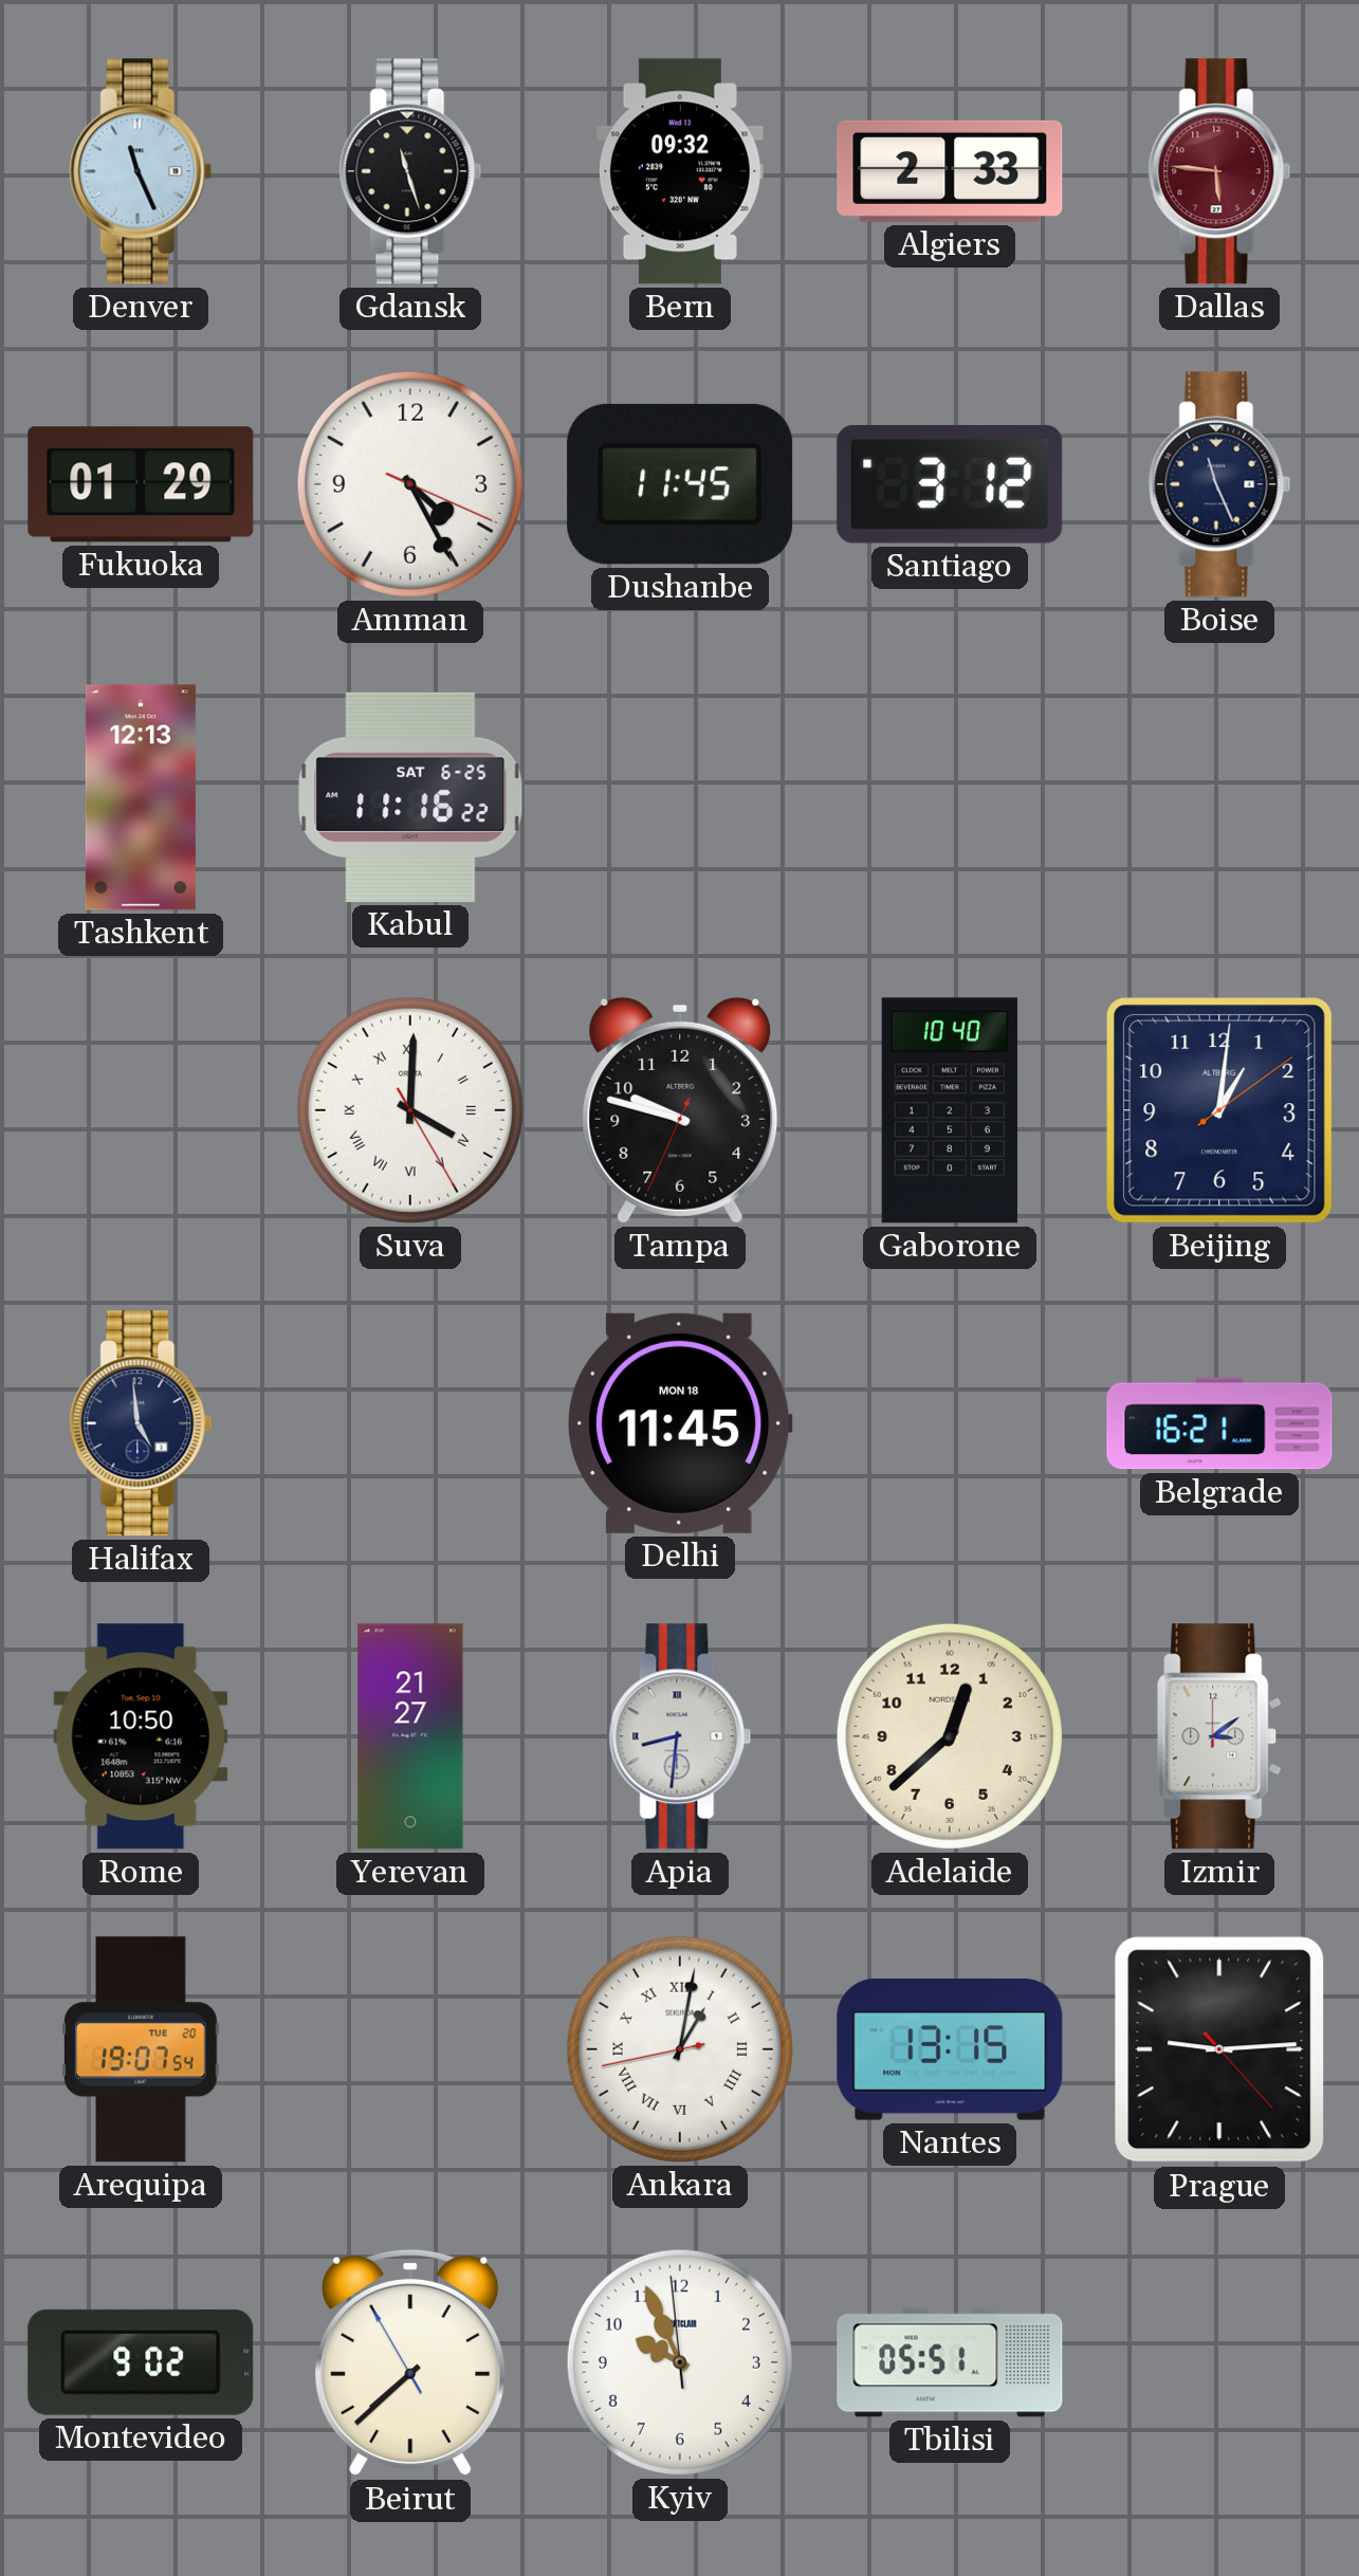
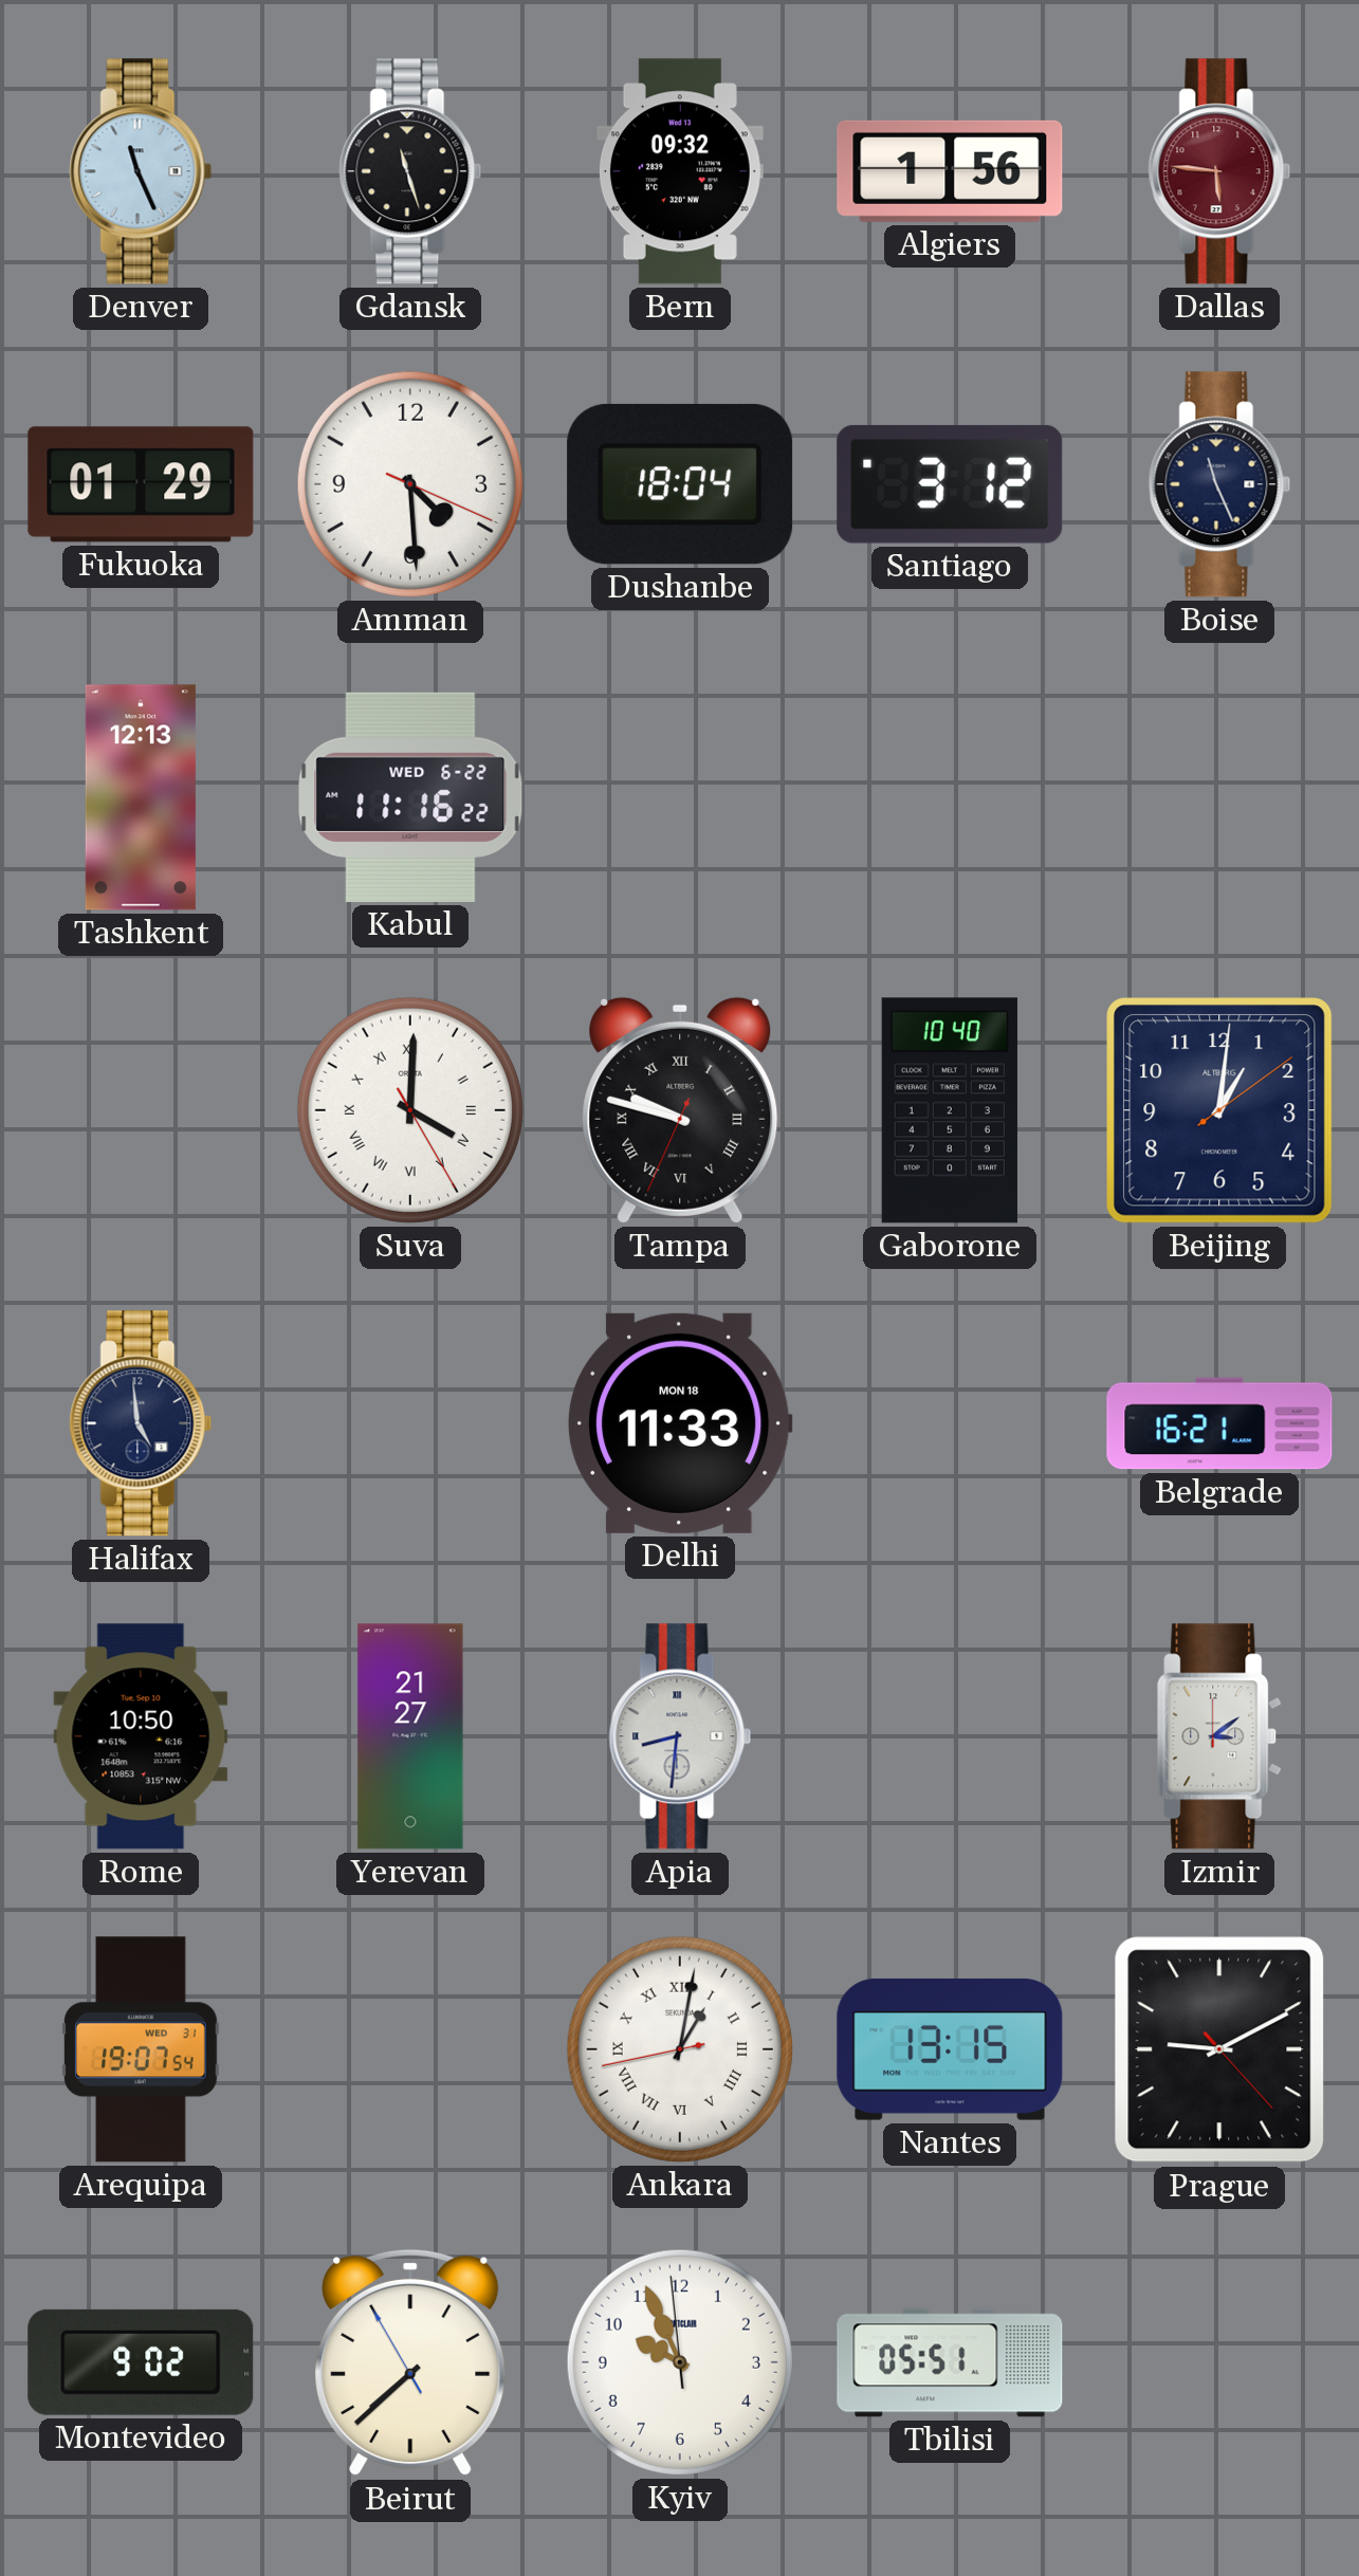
Algiers: 2:33 -> 1:56
Amman: 4:25 -> 4:29
Dushanbe: 11:45 -> 18:04
Kabul date: SAT 6-25 -> WED 6-22
Tampa numerals: Arabic -> Roman
Delhi: 11:45 -> 11:33
Adelaide: 12:38 -> none
Arequipa date: TUE 20 -> WED 31
Prague: 9:14 -> 9:10
